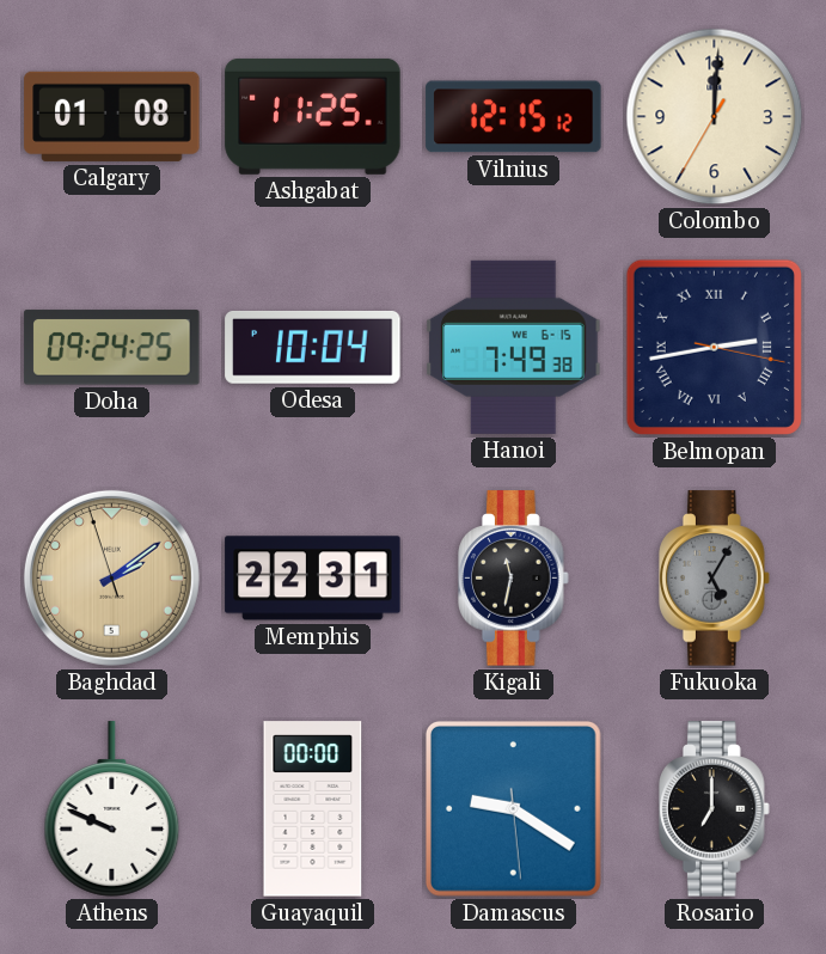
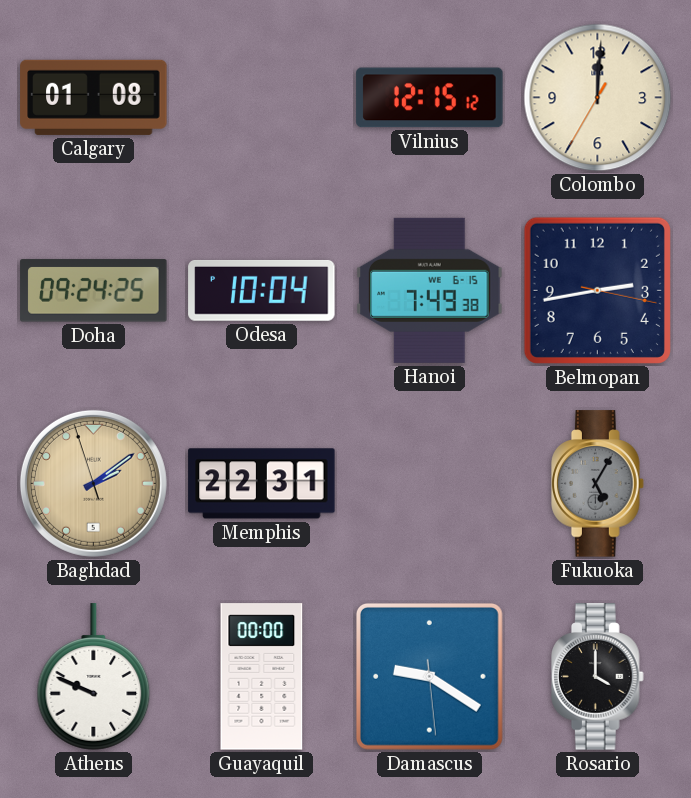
Ashgabat: 11:25 -> none
Belmopan numerals: Roman -> Arabic
Kigali: 11:32 -> none
Rosario: 7:00 -> 4:00
